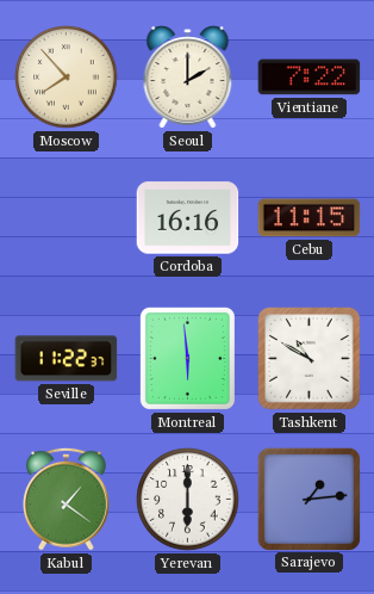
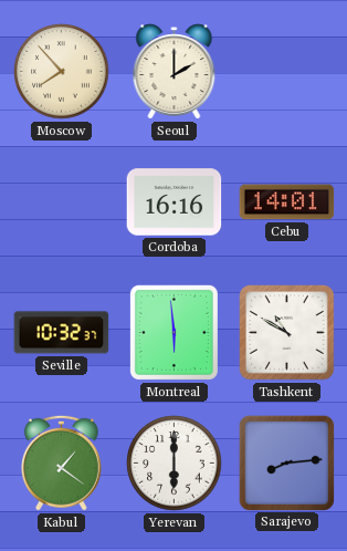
Vientiane: 7:22 -> none
Cebu: 11:15 -> 14:01
Seville: 11:22 -> 10:32
Sarajevo: 1:14 -> 8:14
